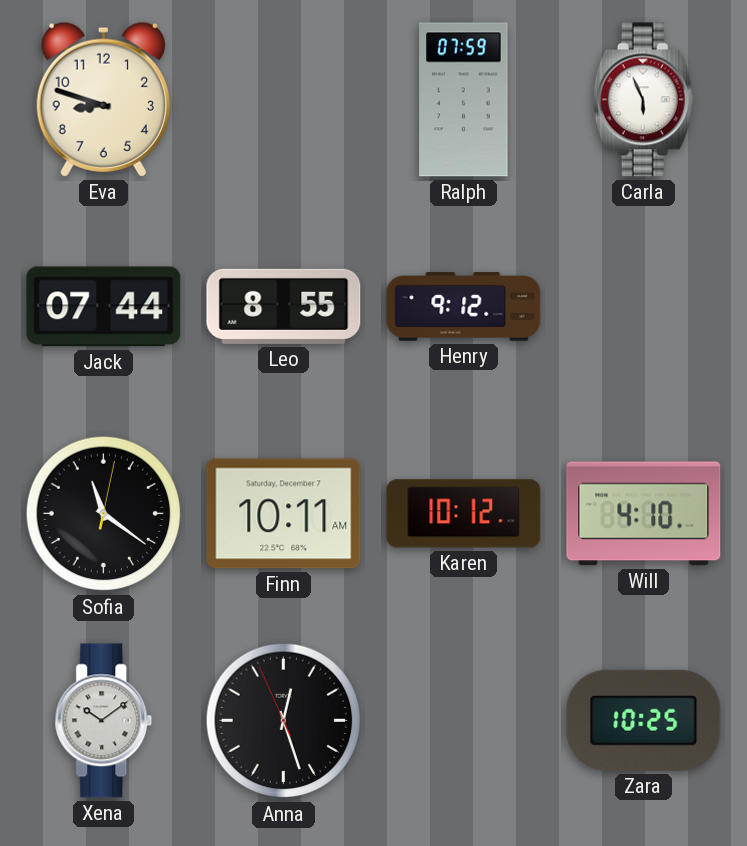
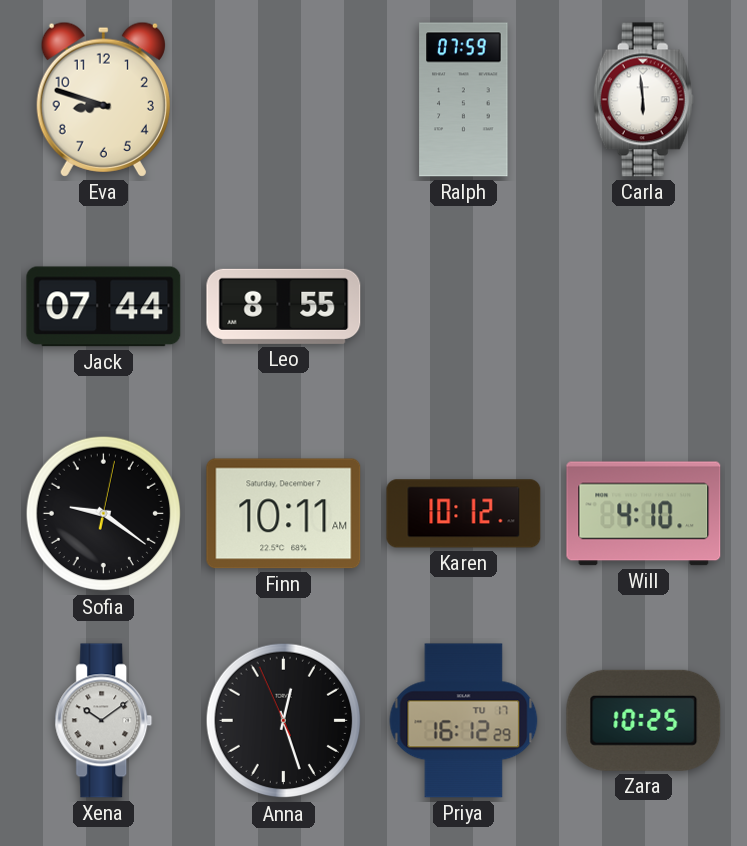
Carla: 5:56 -> 5:59
Henry: 9:12 -> none
Sofia: 11:21 -> 9:21
Priya: none -> 16:12
